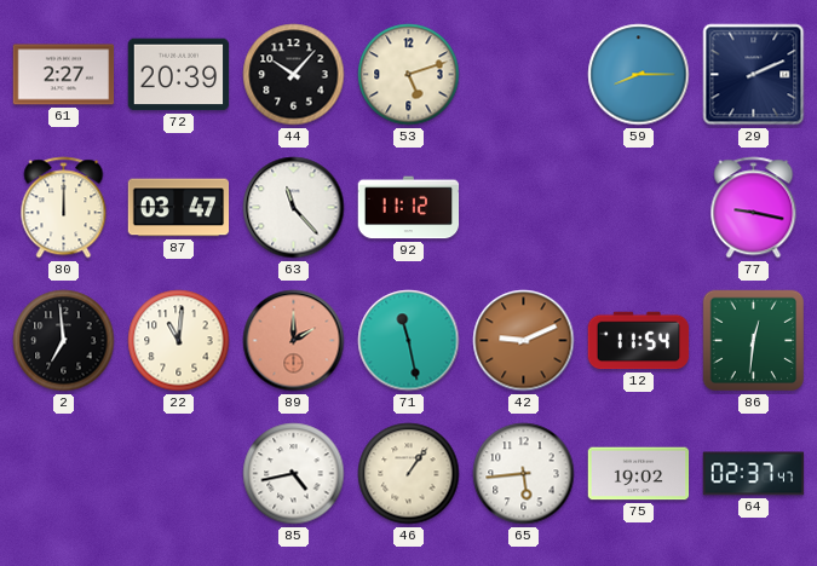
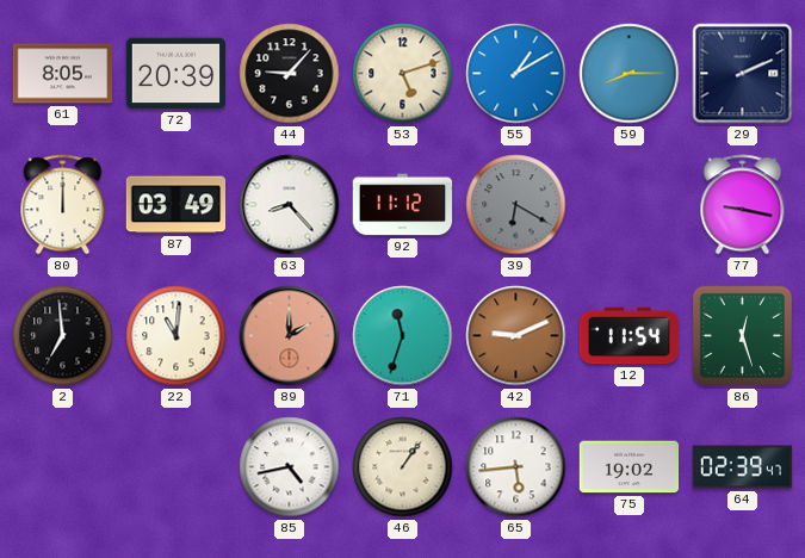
61: 2:27 -> 8:05
44: 10:07 -> 9:07
55: none -> 1:10
87: 03:47 -> 03:49
63: 11:23 -> 8:23
39: none -> 6:20
71: 11:28 -> 11:33
86: 12:31 -> 12:27
64: 02:37 -> 02:39
